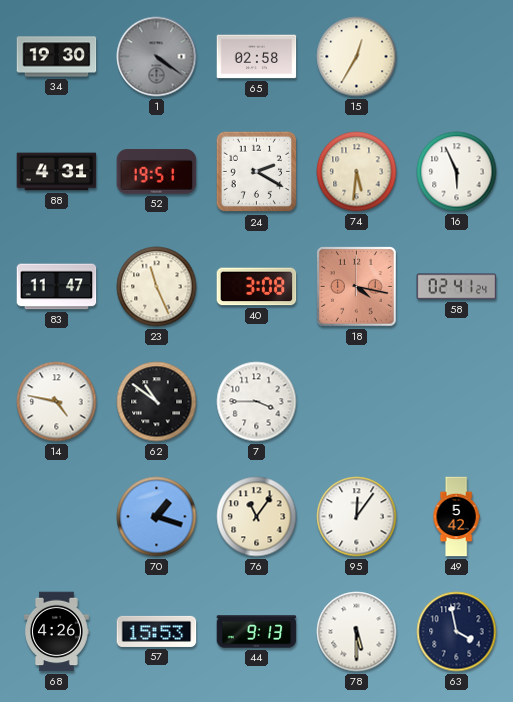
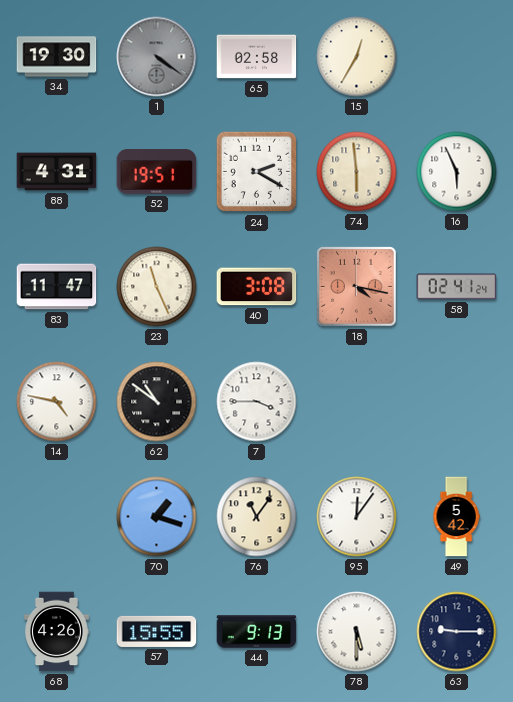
74: 5:31 -> 5:59
57: 15:53 -> 15:55
63: 3:58 -> 9:15
